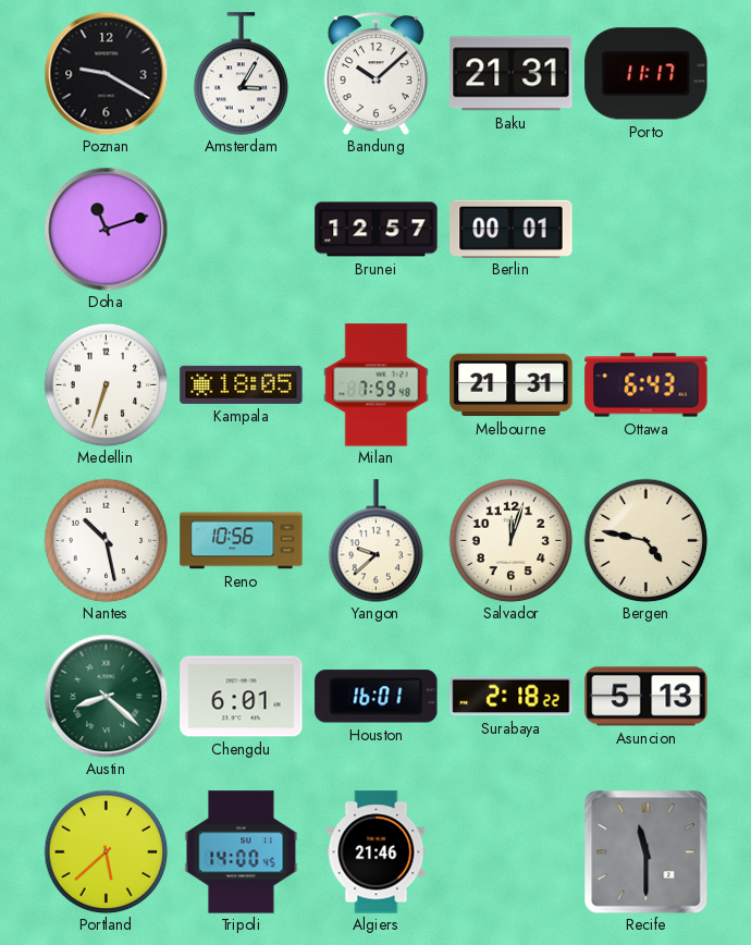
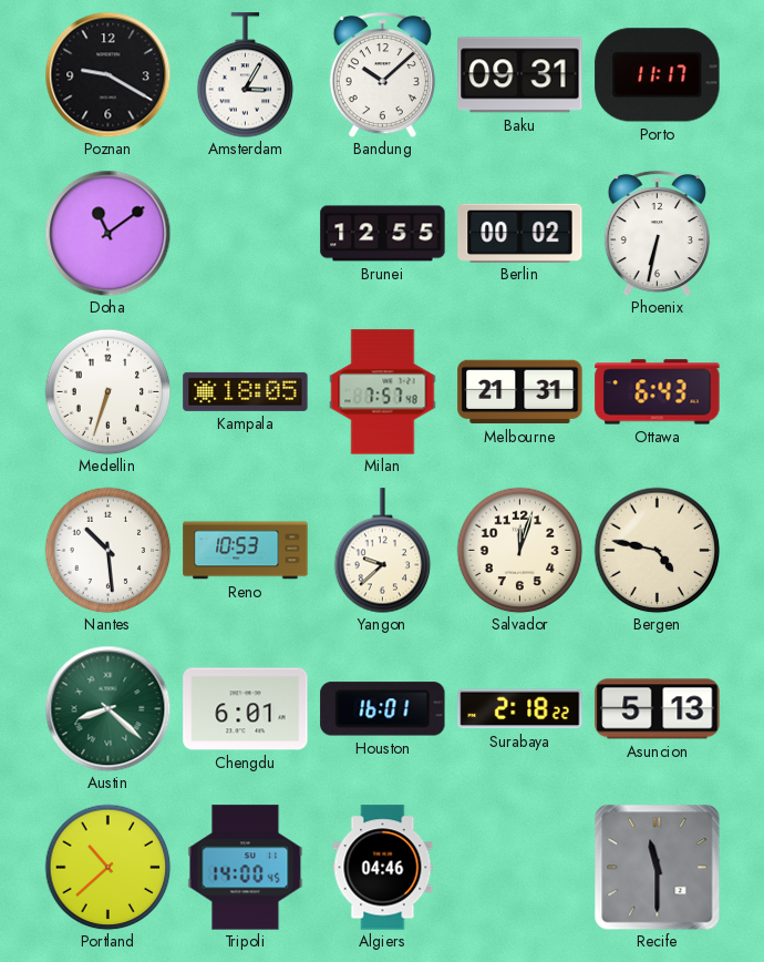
Baku: 21:31 -> 09:31
Doha: 11:12 -> 11:09
Brunei: 12:57 -> 12:55
Berlin: 00:01 -> 00:02
Phoenix: none -> 6:32
Milan: 7:59 -> 7:57
Nantes: 10:28 -> 10:29
Reno: 10:56 -> 10:53
Portland: 5:38 -> 10:38
Algiers: 21:46 -> 04:46
